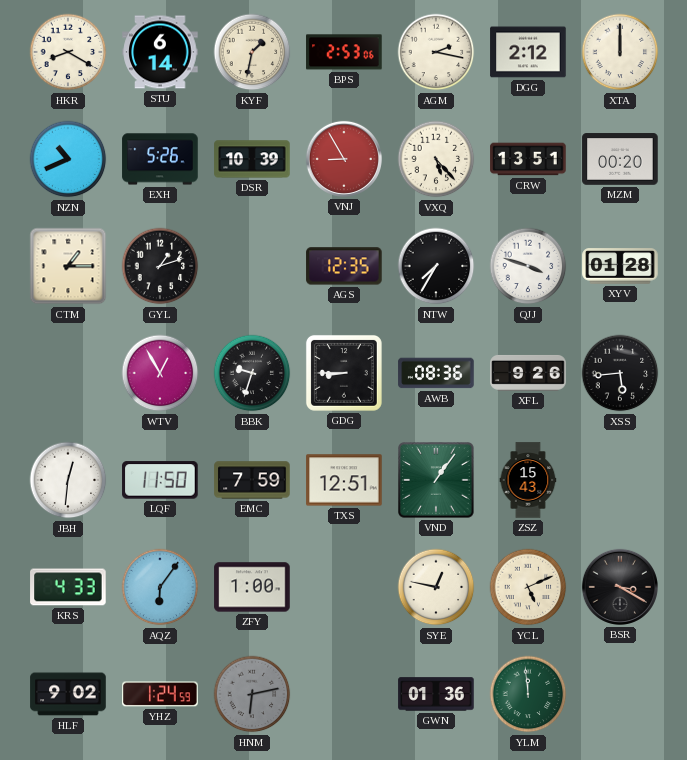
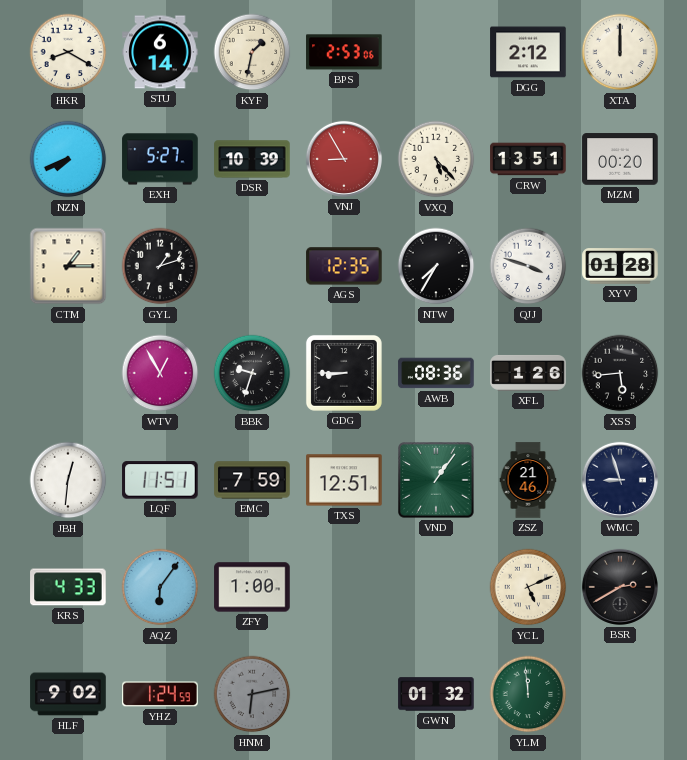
AGM: 2:17 -> none
NZN: 10:41 -> 7:41
EXH: 5:26 -> 5:27
XFL: 9:26 -> 1:26
LQF: 11:50 -> 11:51
ZSZ: 15:43 -> 21:46
WMC: none -> 8:57
SYE: 12:47 -> none
BSR: 3:20 -> 2:40
GWN: 01:36 -> 01:32
